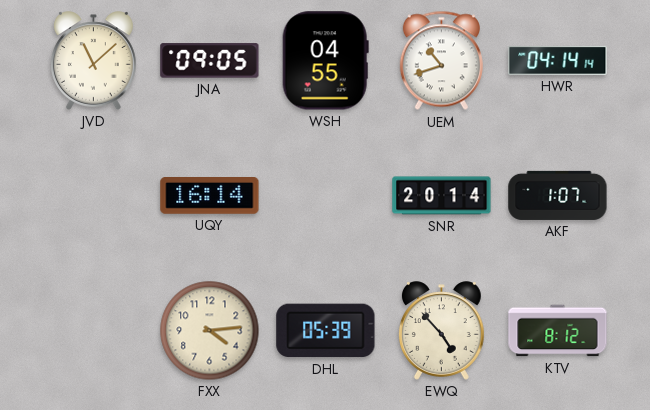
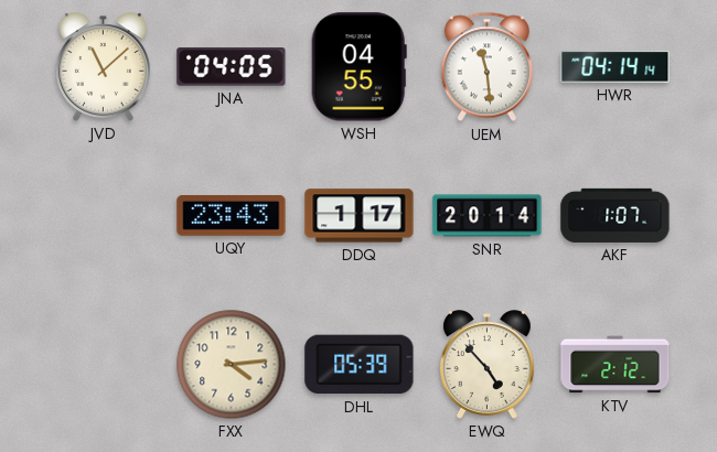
JNA: 09:05 -> 04:05
UEM: 10:42 -> 11:29
UQY: 16:14 -> 23:43
DDQ: none -> 1:17
KTV: 8:12 -> 2:12
